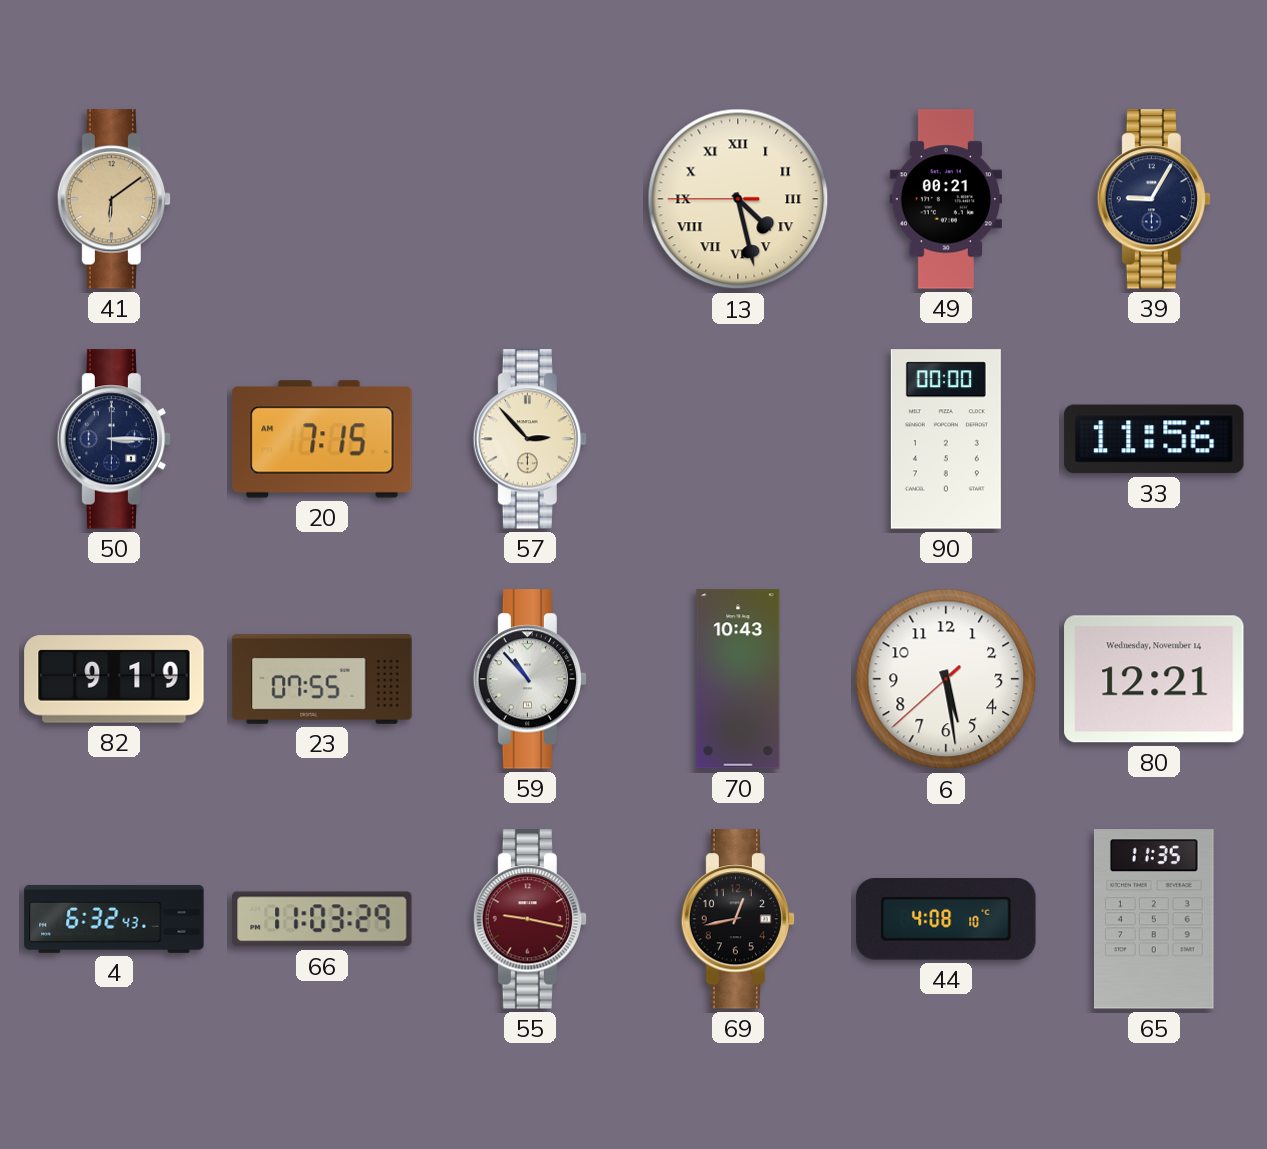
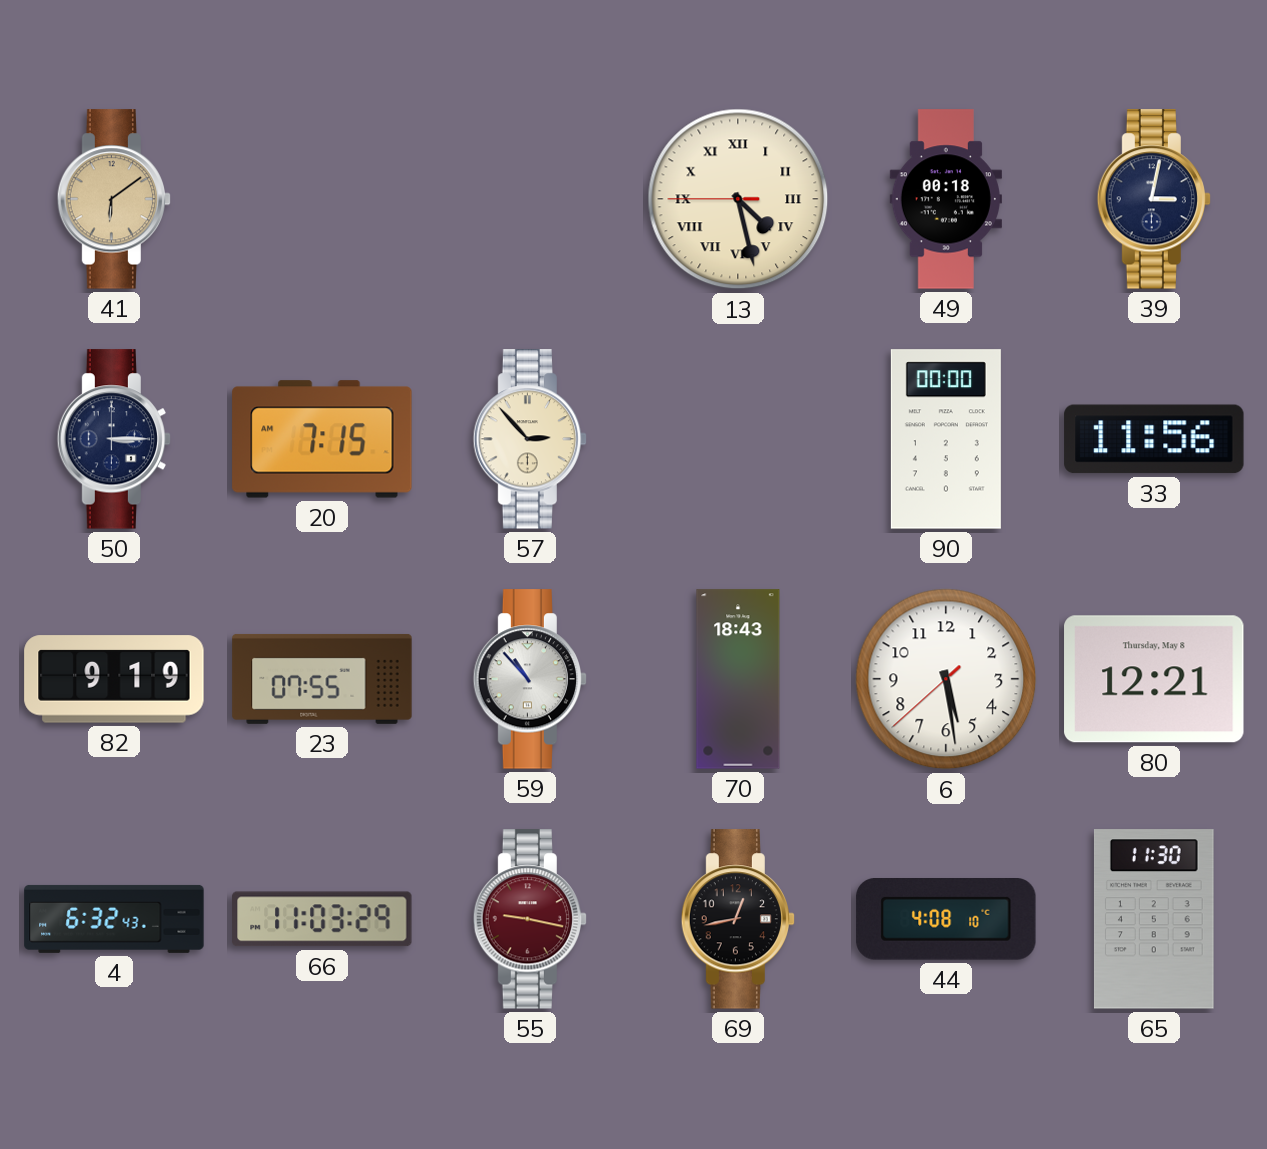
49: 00:21 -> 00:18
39: 9:05 -> 3:02
70: 10:43 -> 18:43
80 date: Wednesday, November 14 -> Thursday, May 8
65: 11:35 -> 11:30
